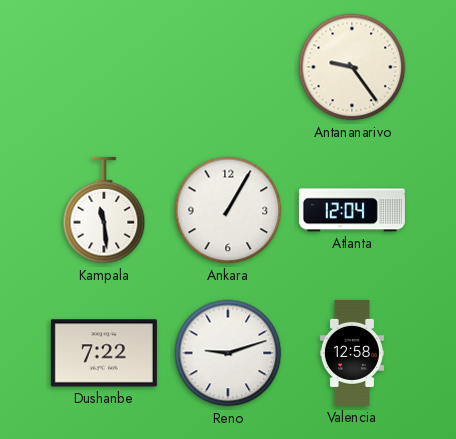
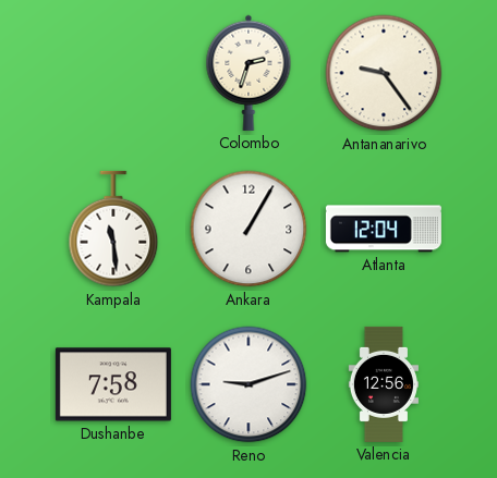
Colombo: none -> 2:33
Dushanbe: 7:22 -> 7:58
Valencia: 12:58 -> 12:56
